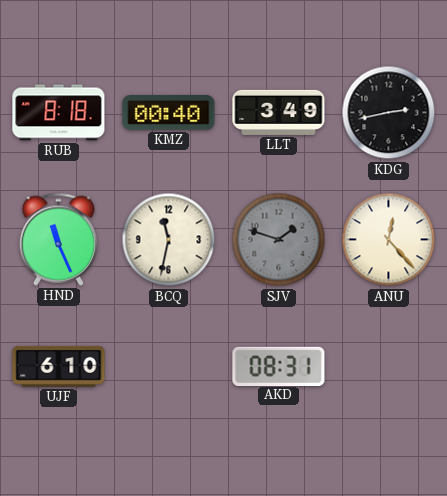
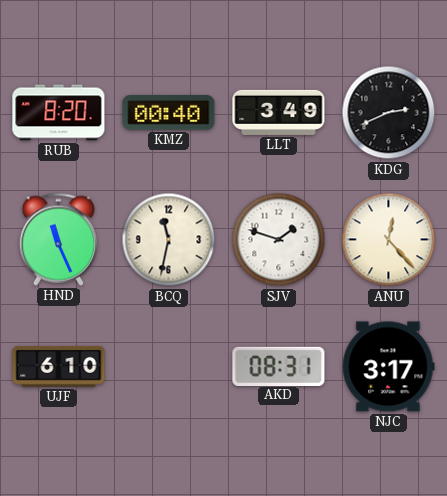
RUB: 8:18 -> 8:20
KDG: 2:43 -> 2:41
SJV dial: grey -> white
NJC: none -> 3:17
